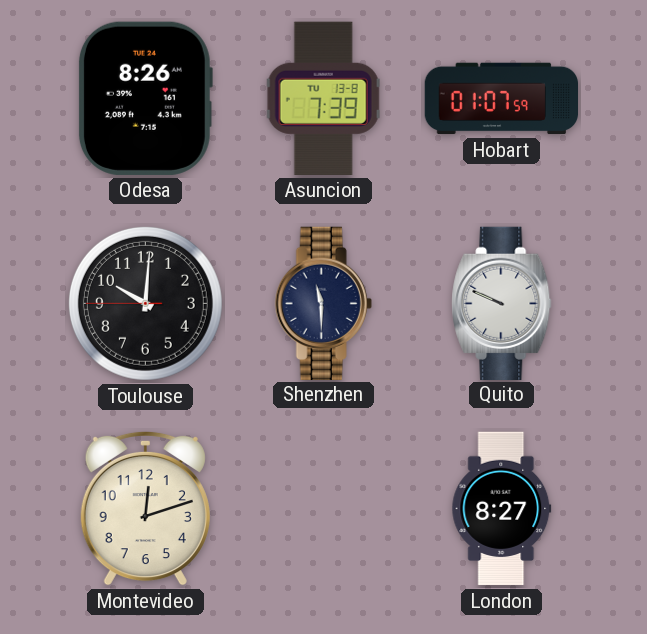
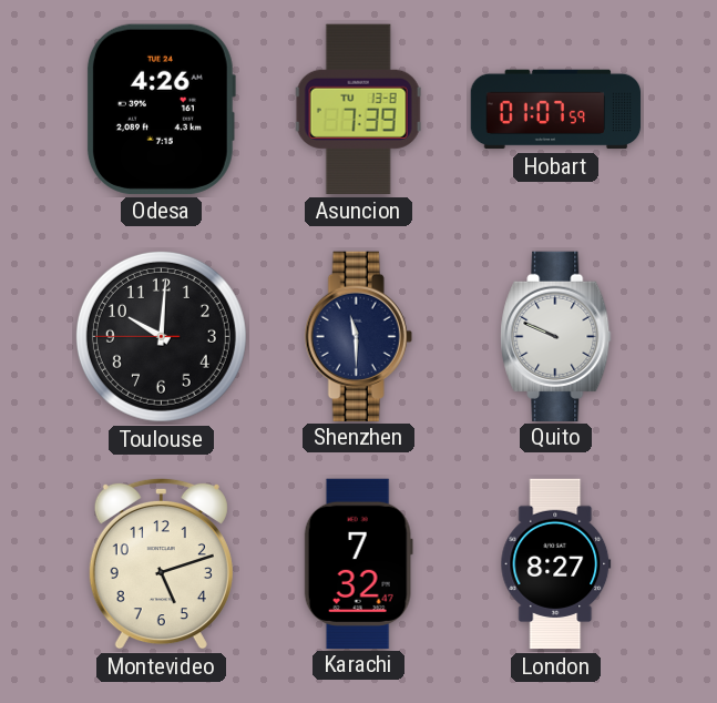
Odesa: 8:26 -> 4:26
Montevideo: 12:12 -> 5:12
Karachi: none -> 7:32
